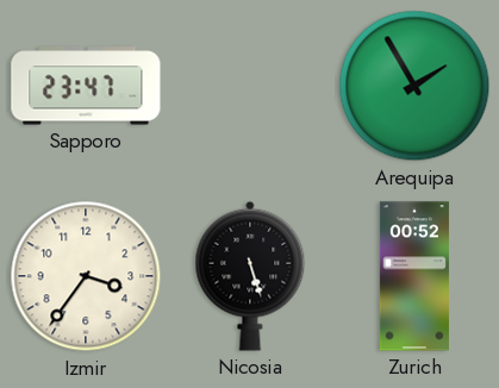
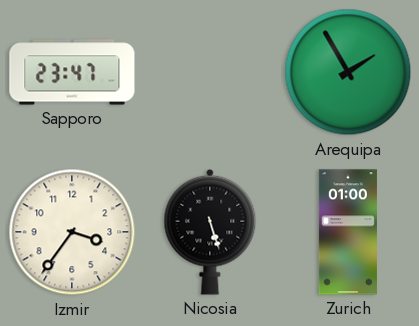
Zurich: 00:52 -> 01:00
